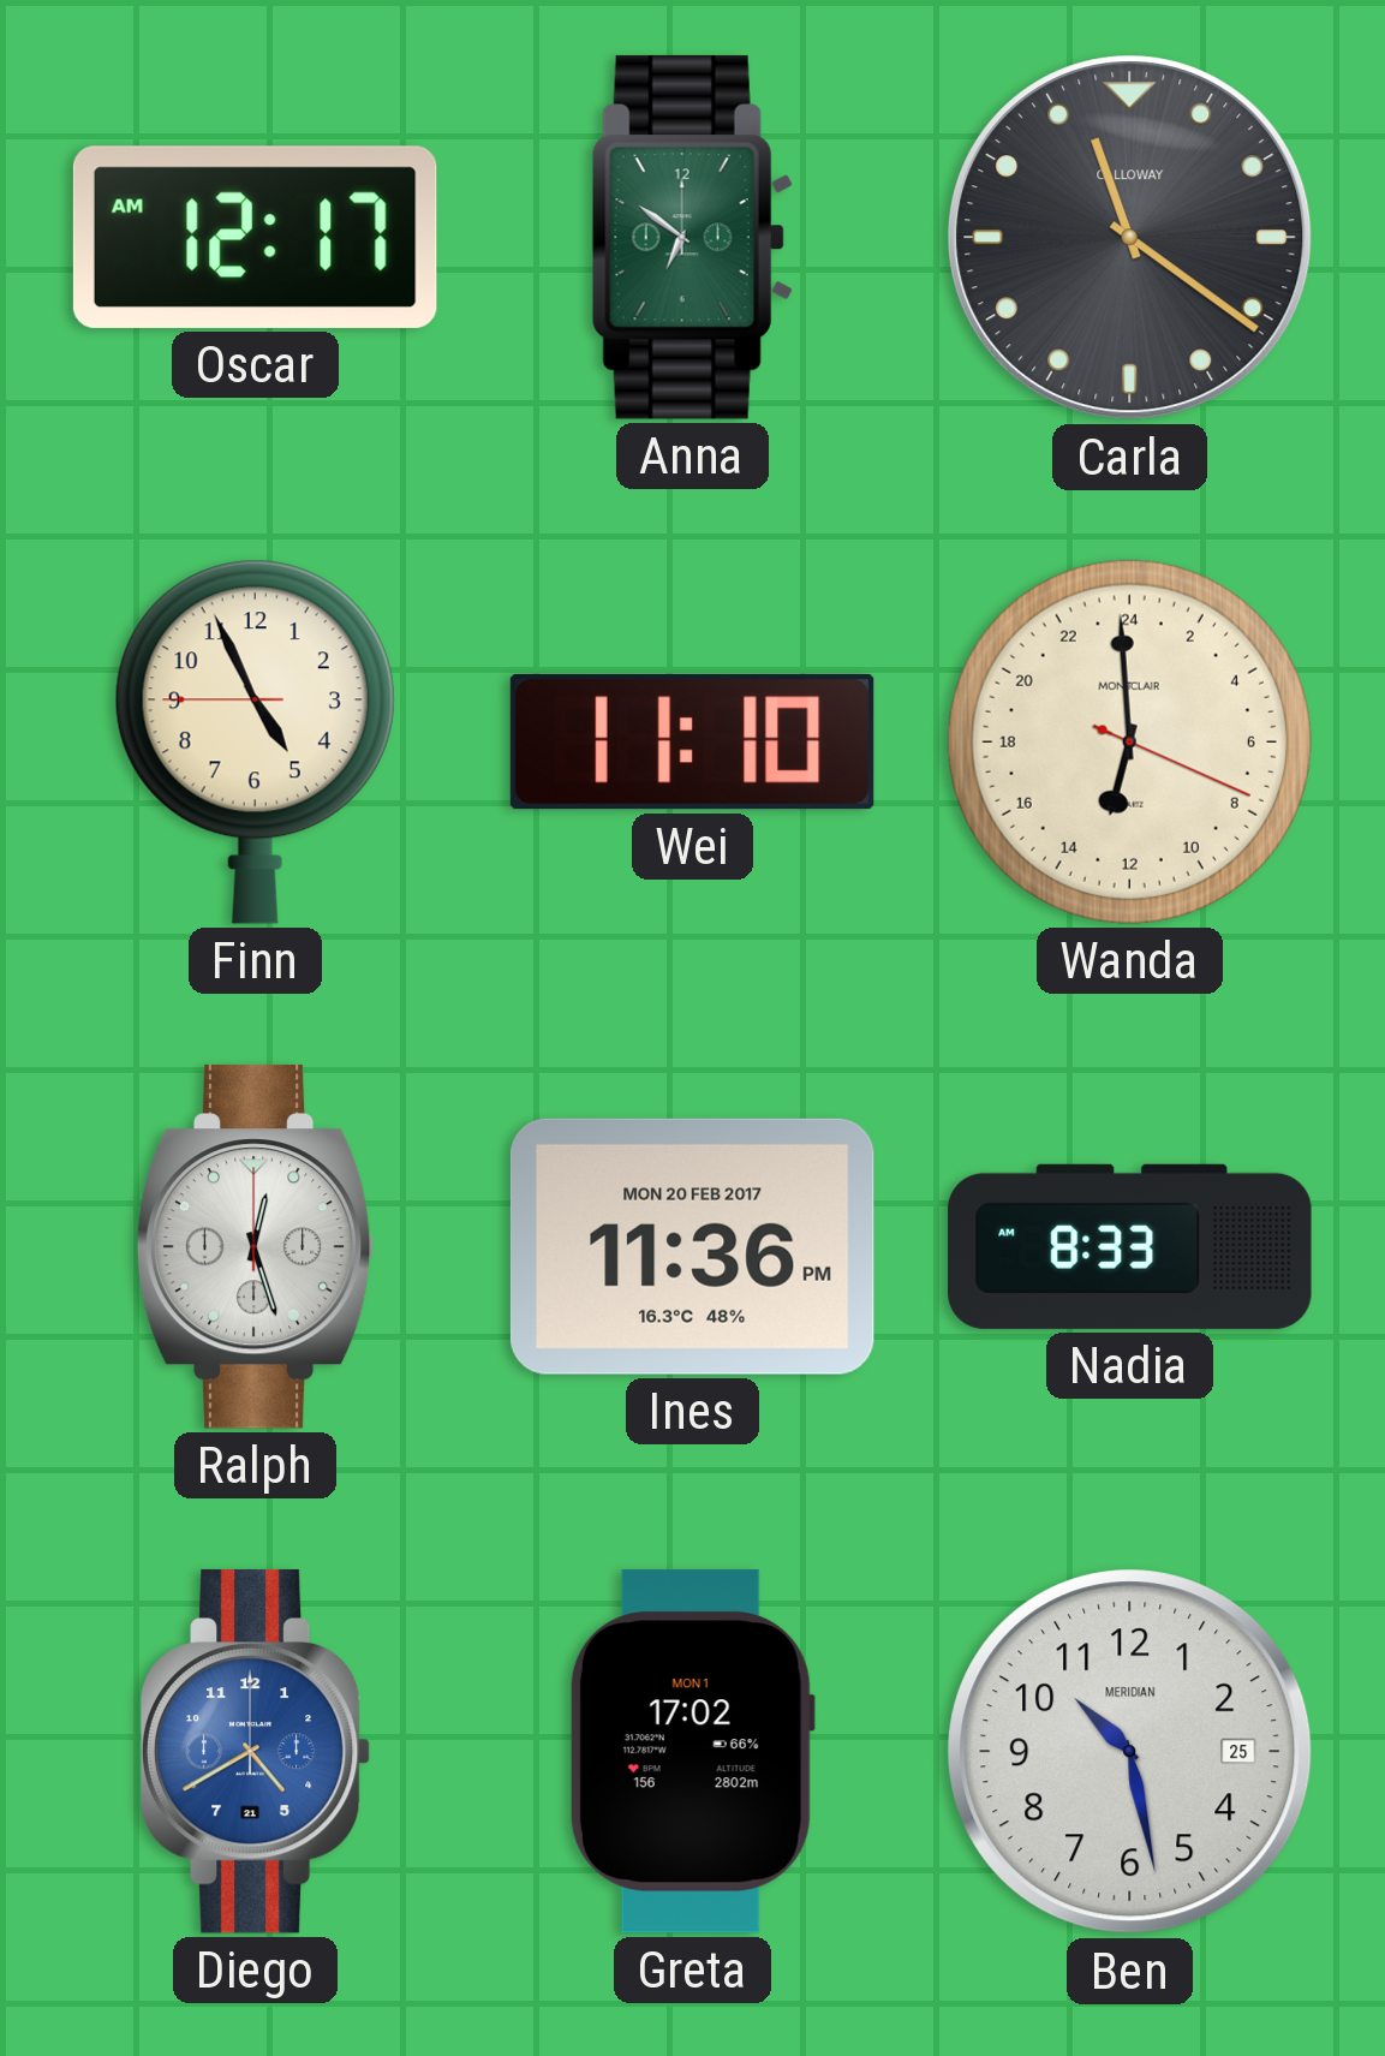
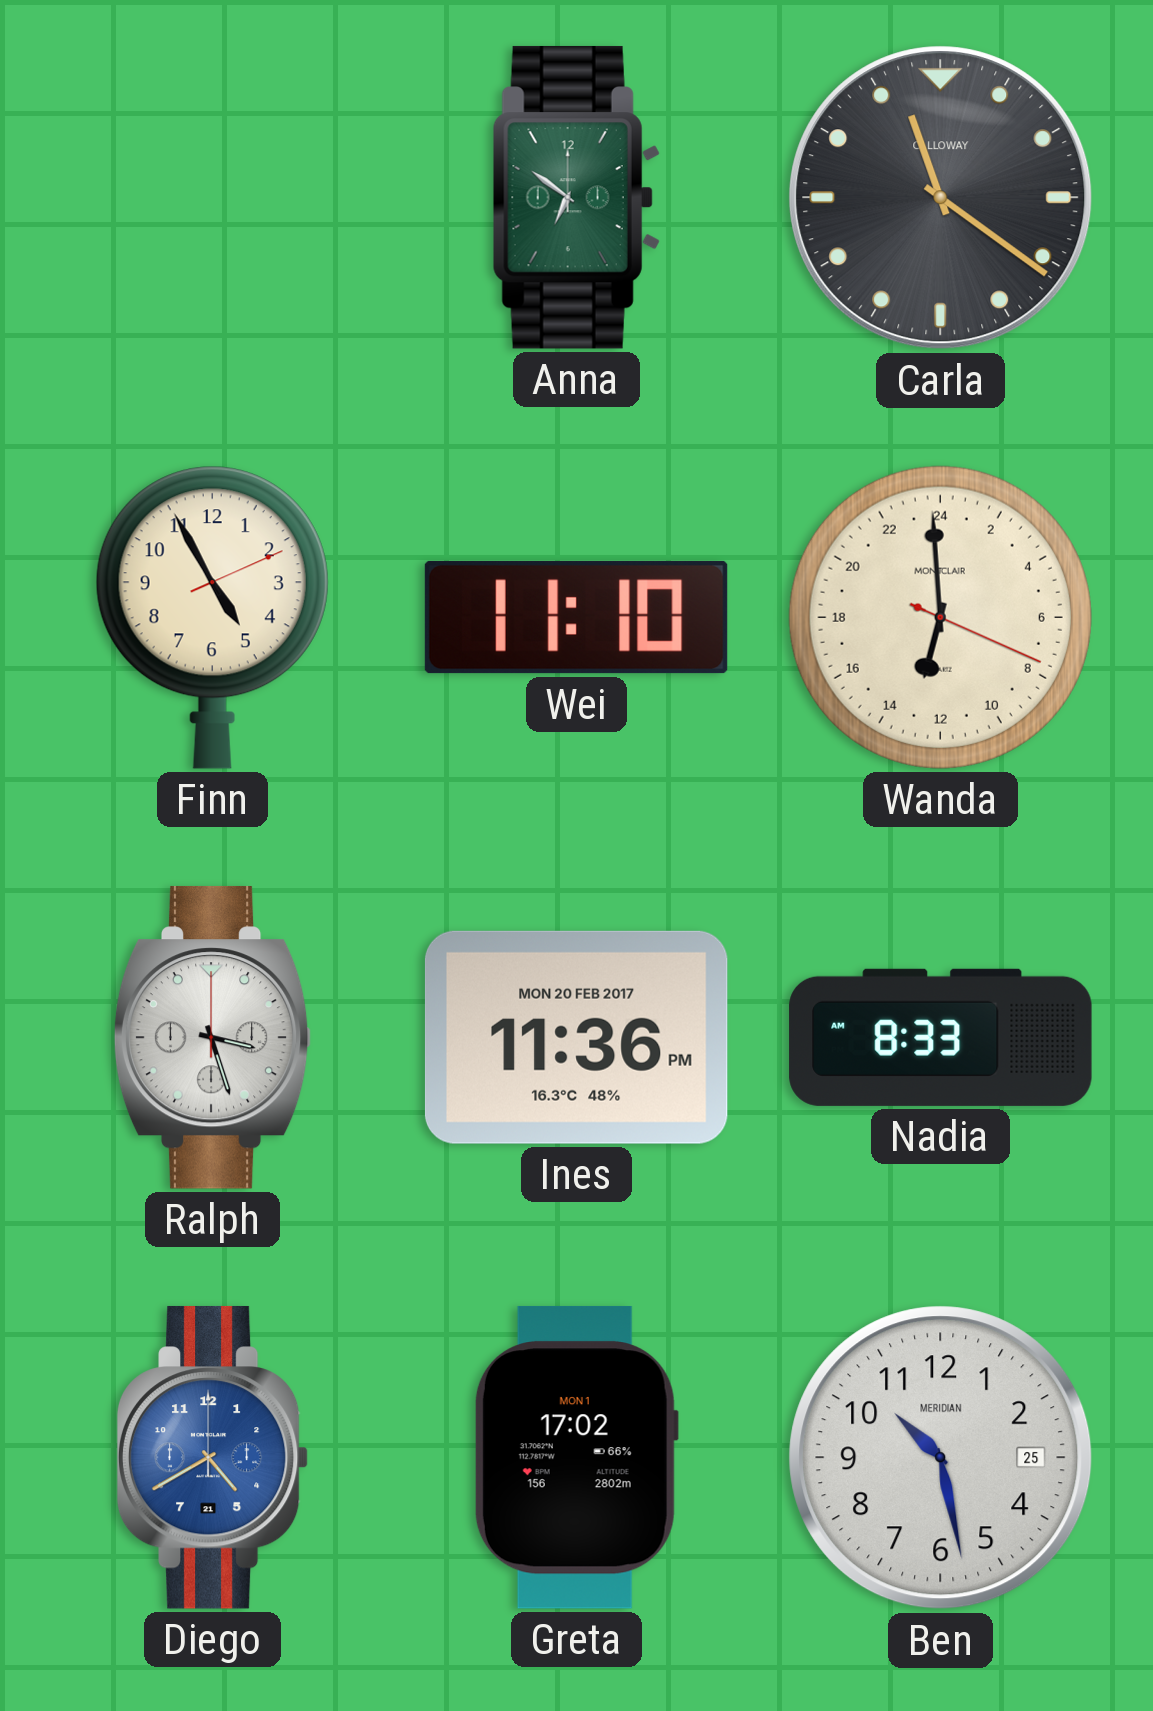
Oscar: 12:17 -> none
Finn: 4:55:45 -> 4:55:11
Ralph: 12:27 -> 3:27
